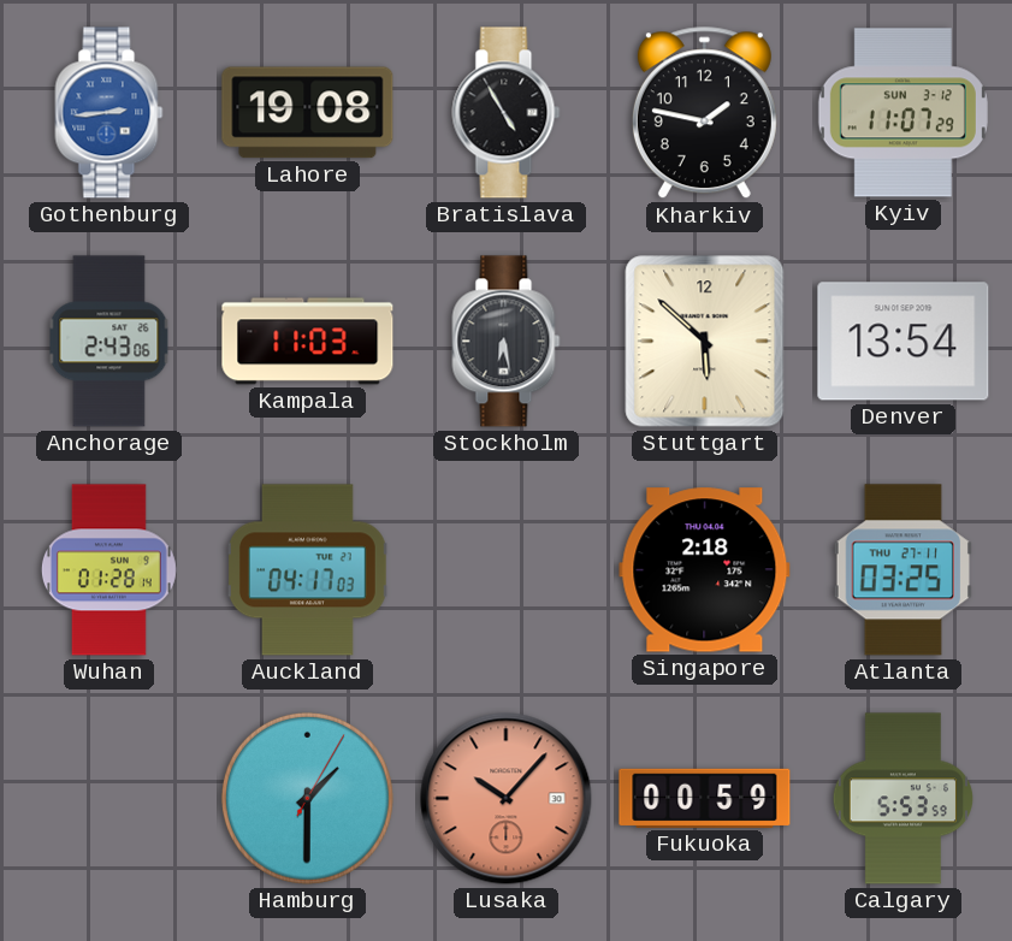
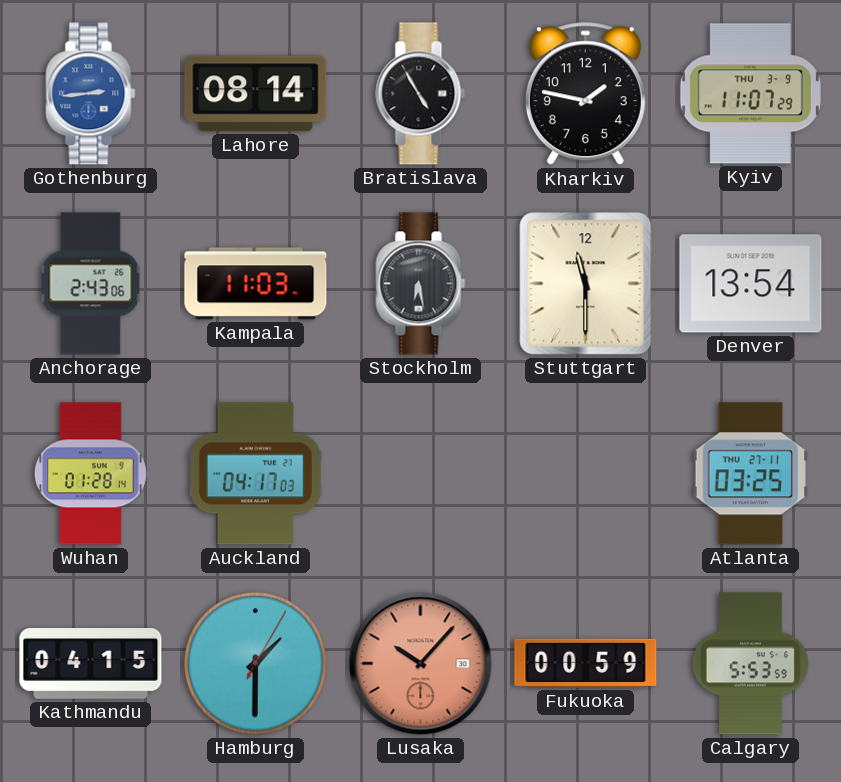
Lahore: 19:08 -> 08:14
Kyiv date: SUN 3-12 -> THU 3-9
Stuttgart: 5:52 -> 11:30
Singapore: 2:18 -> none
Kathmandu: none -> 04:15
